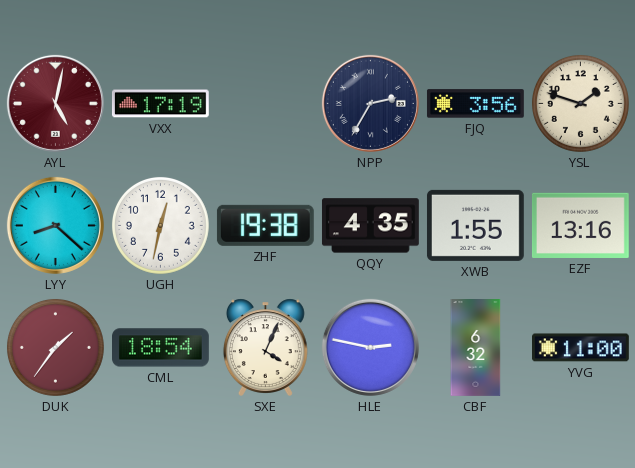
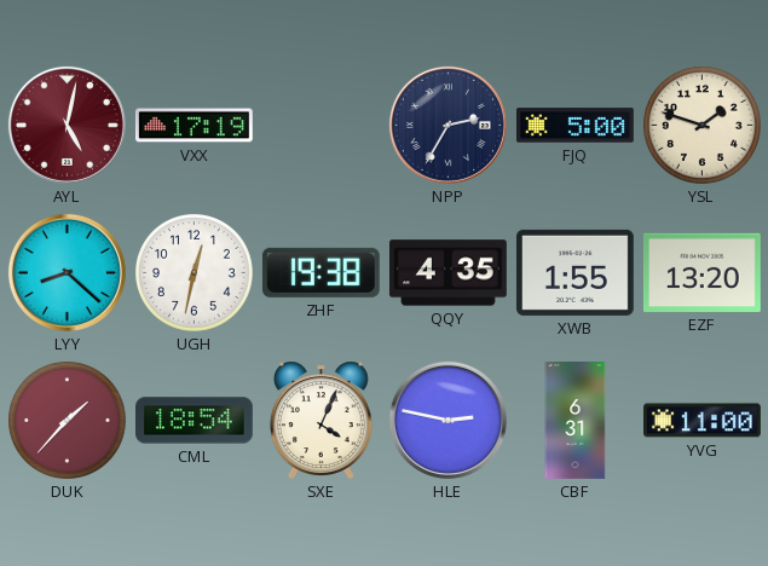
FJQ: 3:56 -> 5:00
EZF: 13:16 -> 13:20
DUK: 1:36 -> 1:37
CBF: 6:32 -> 6:31
